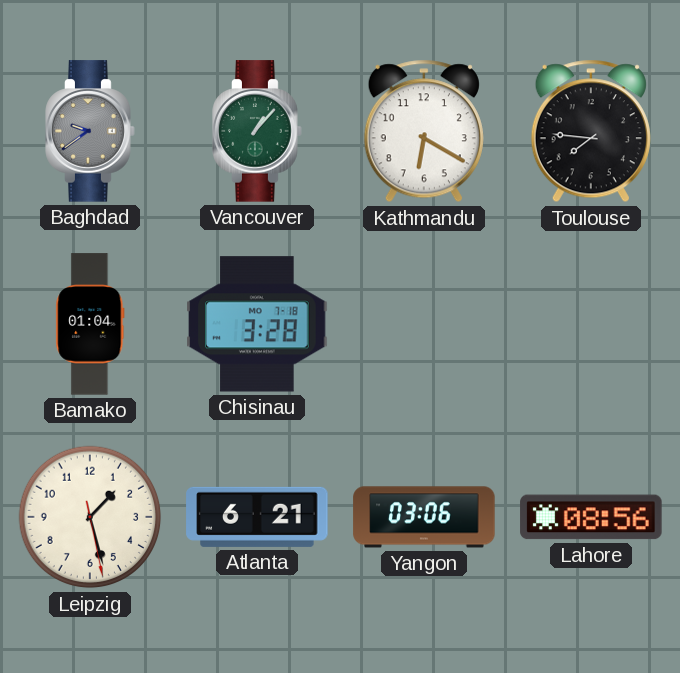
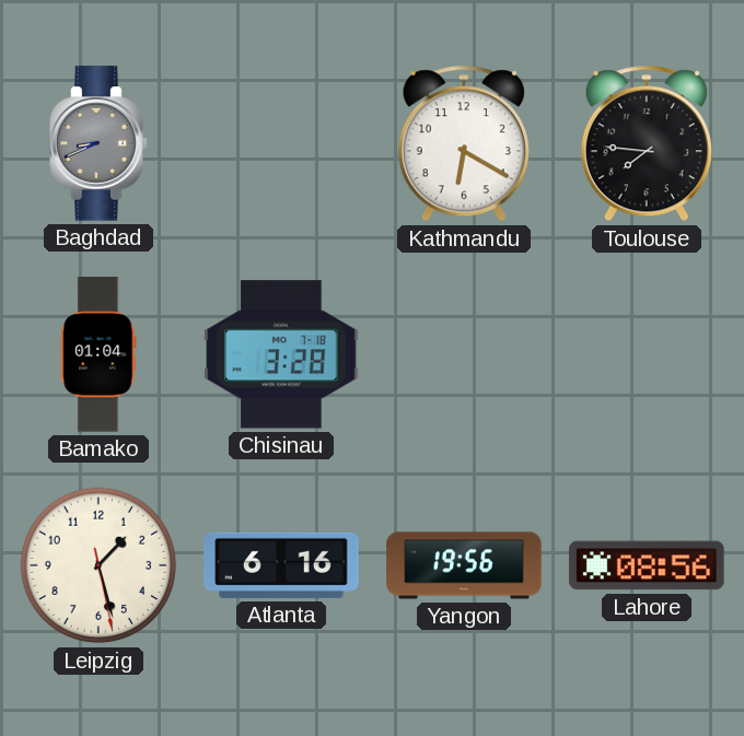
Baghdad: 9:39 -> 8:41
Vancouver: 1:07 -> none
Atlanta: 6:21 -> 6:16
Yangon: 03:06 -> 19:56
